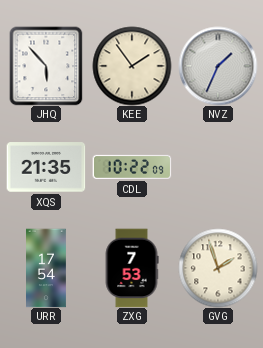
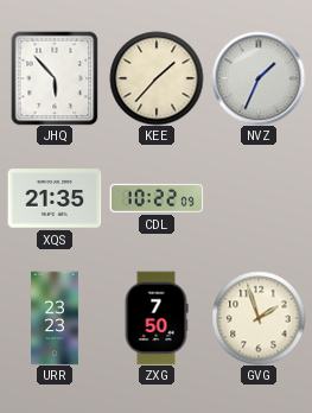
KEE: 1:54 -> 1:37
URR: 17:54 -> 23:23
ZXG: 7:53 -> 7:50
